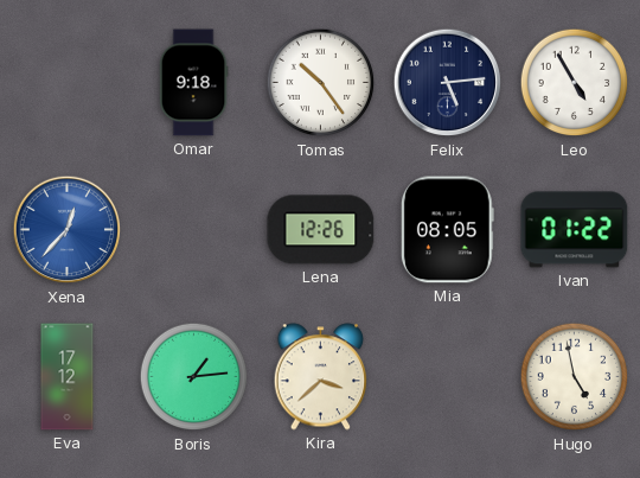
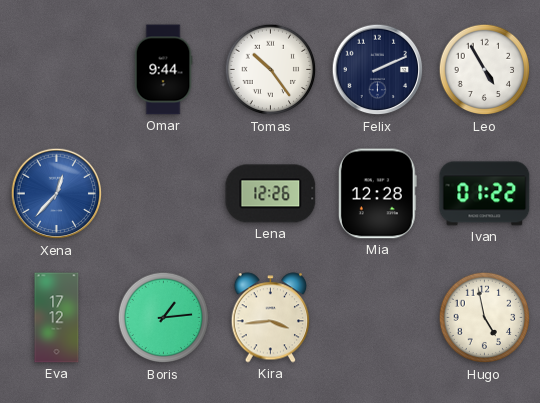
Omar: 9:18 -> 9:44
Felix: 5:14 -> 2:11
Mia: 08:05 -> 12:28
Kira: 3:38 -> 3:44
